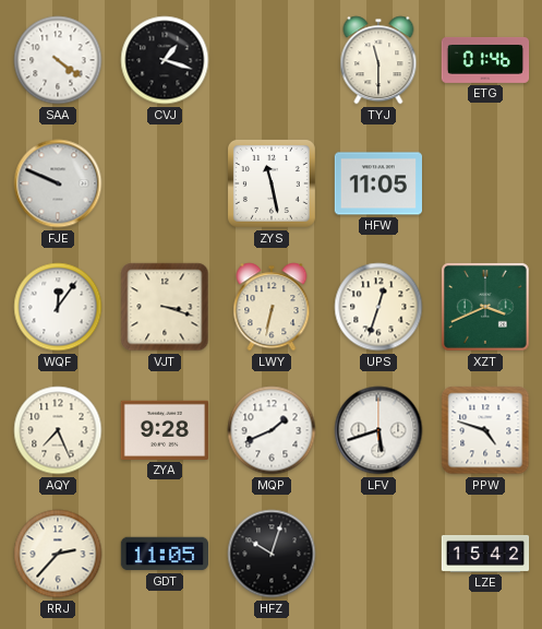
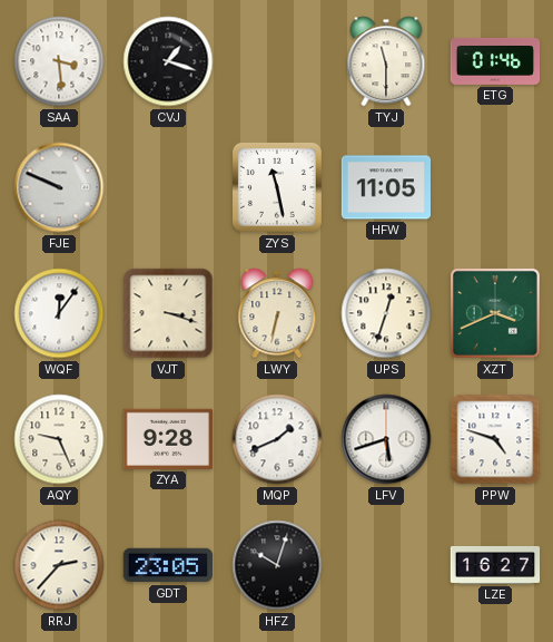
SAA: 4:21 -> 3:29
AQY: 7:26 -> 9:26
GDT: 11:05 -> 23:05
LZE: 15:42 -> 16:27
